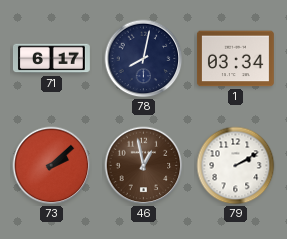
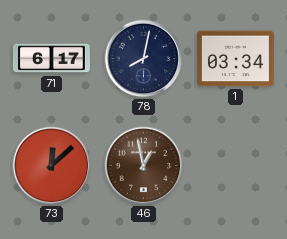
73: 2:08 -> 12:08
79: 2:10 -> none
